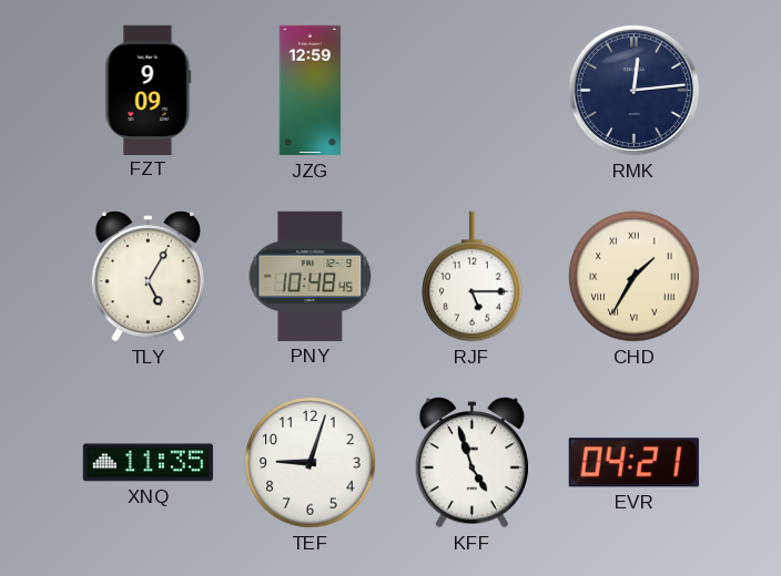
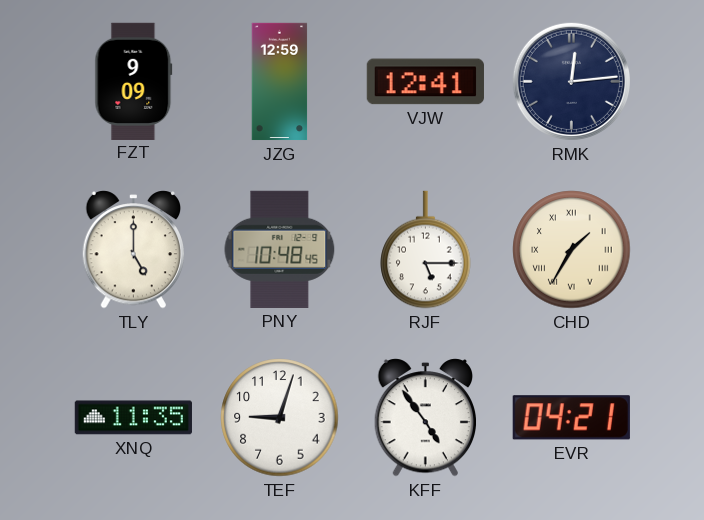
VJW: none -> 12:41
TLY: 5:05 -> 5:00
KFF: 4:57 -> 4:54
